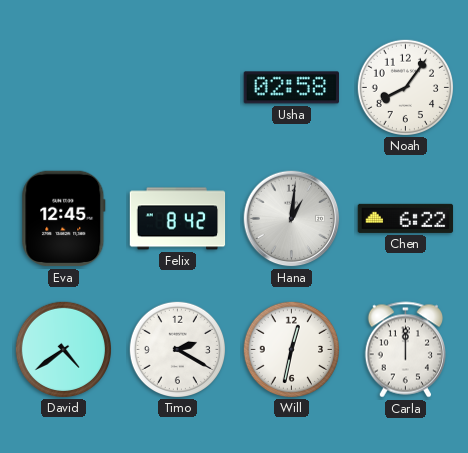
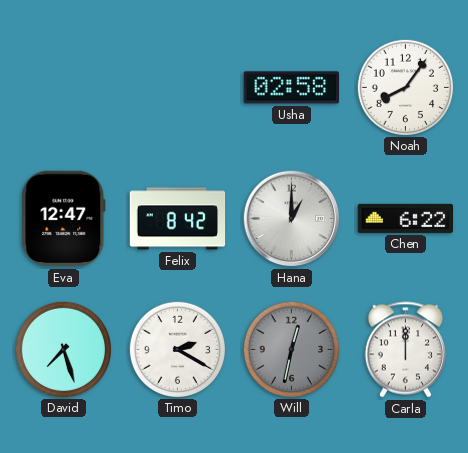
Eva: 12:45 -> 12:47
Hana: 1:01 -> 1:00
David: 4:39 -> 7:27
Will dial: white -> grey
